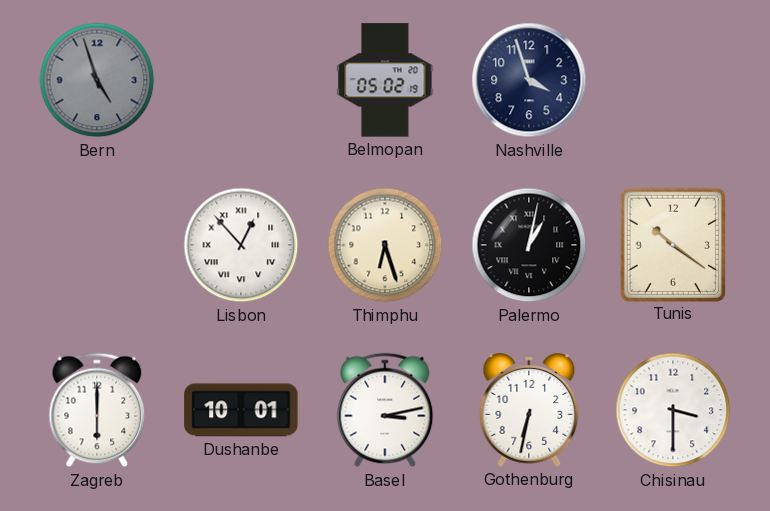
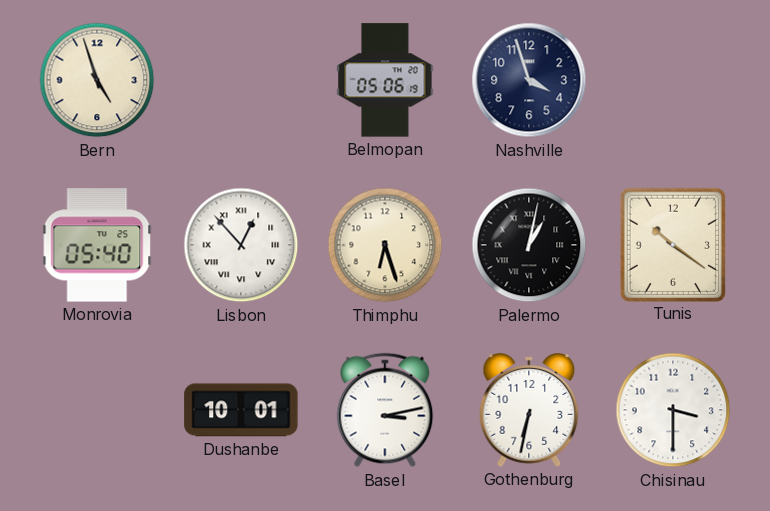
Bern dial: grey -> cream
Belmopan: 05:02 -> 05:06
Monrovia: none -> 05:40
Zagreb: 6:00 -> none
